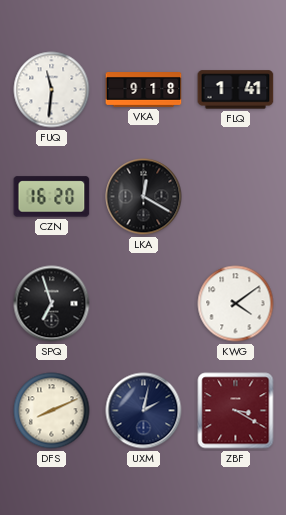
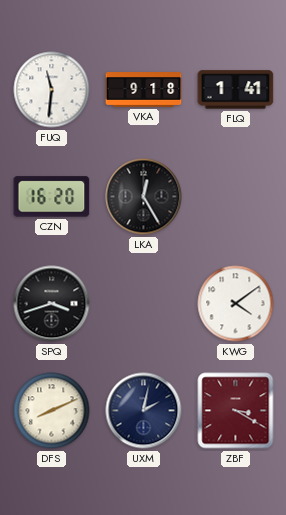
LKA: 12:20 -> 12:25
SPQ: 6:57 -> 3:42
